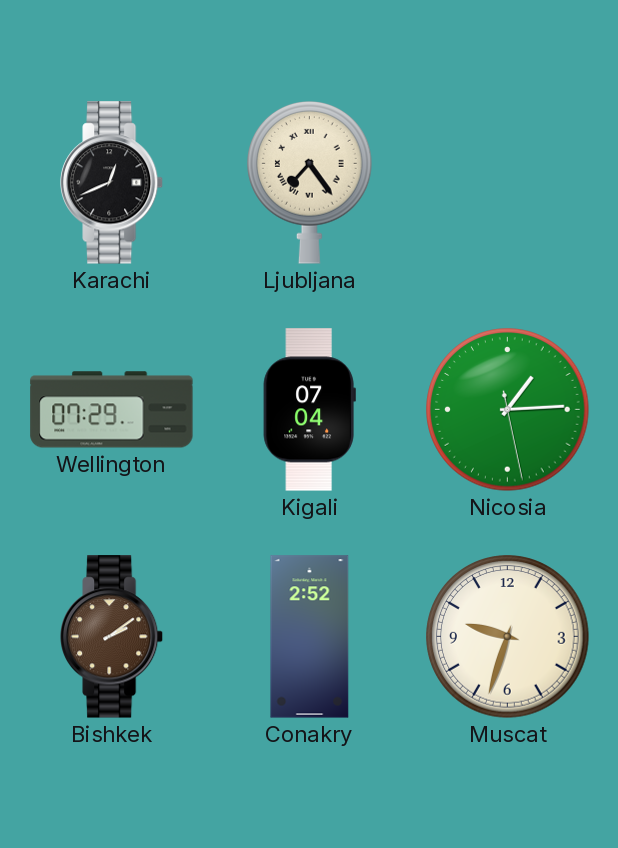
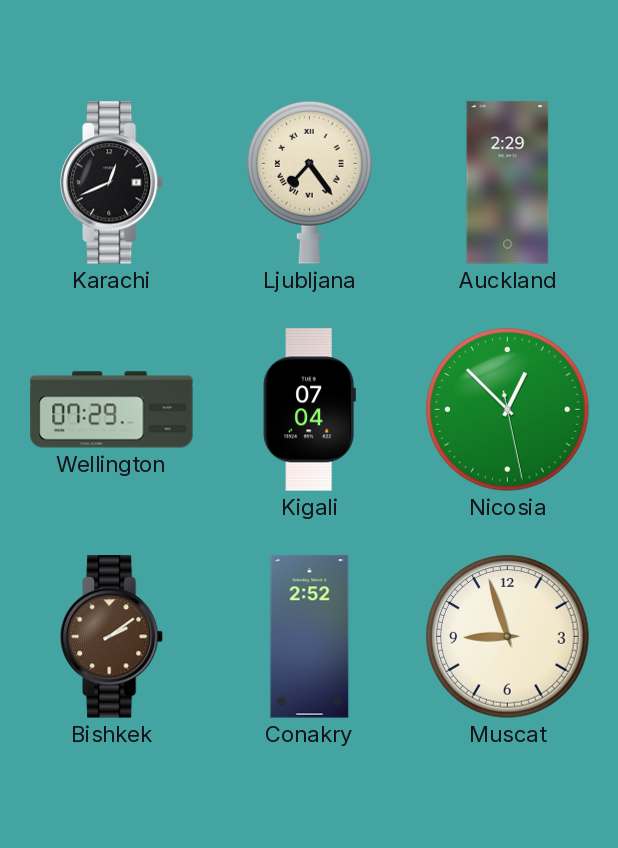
Auckland: none -> 2:29
Nicosia: 1:14 -> 12:52
Muscat: 9:33 -> 8:57
